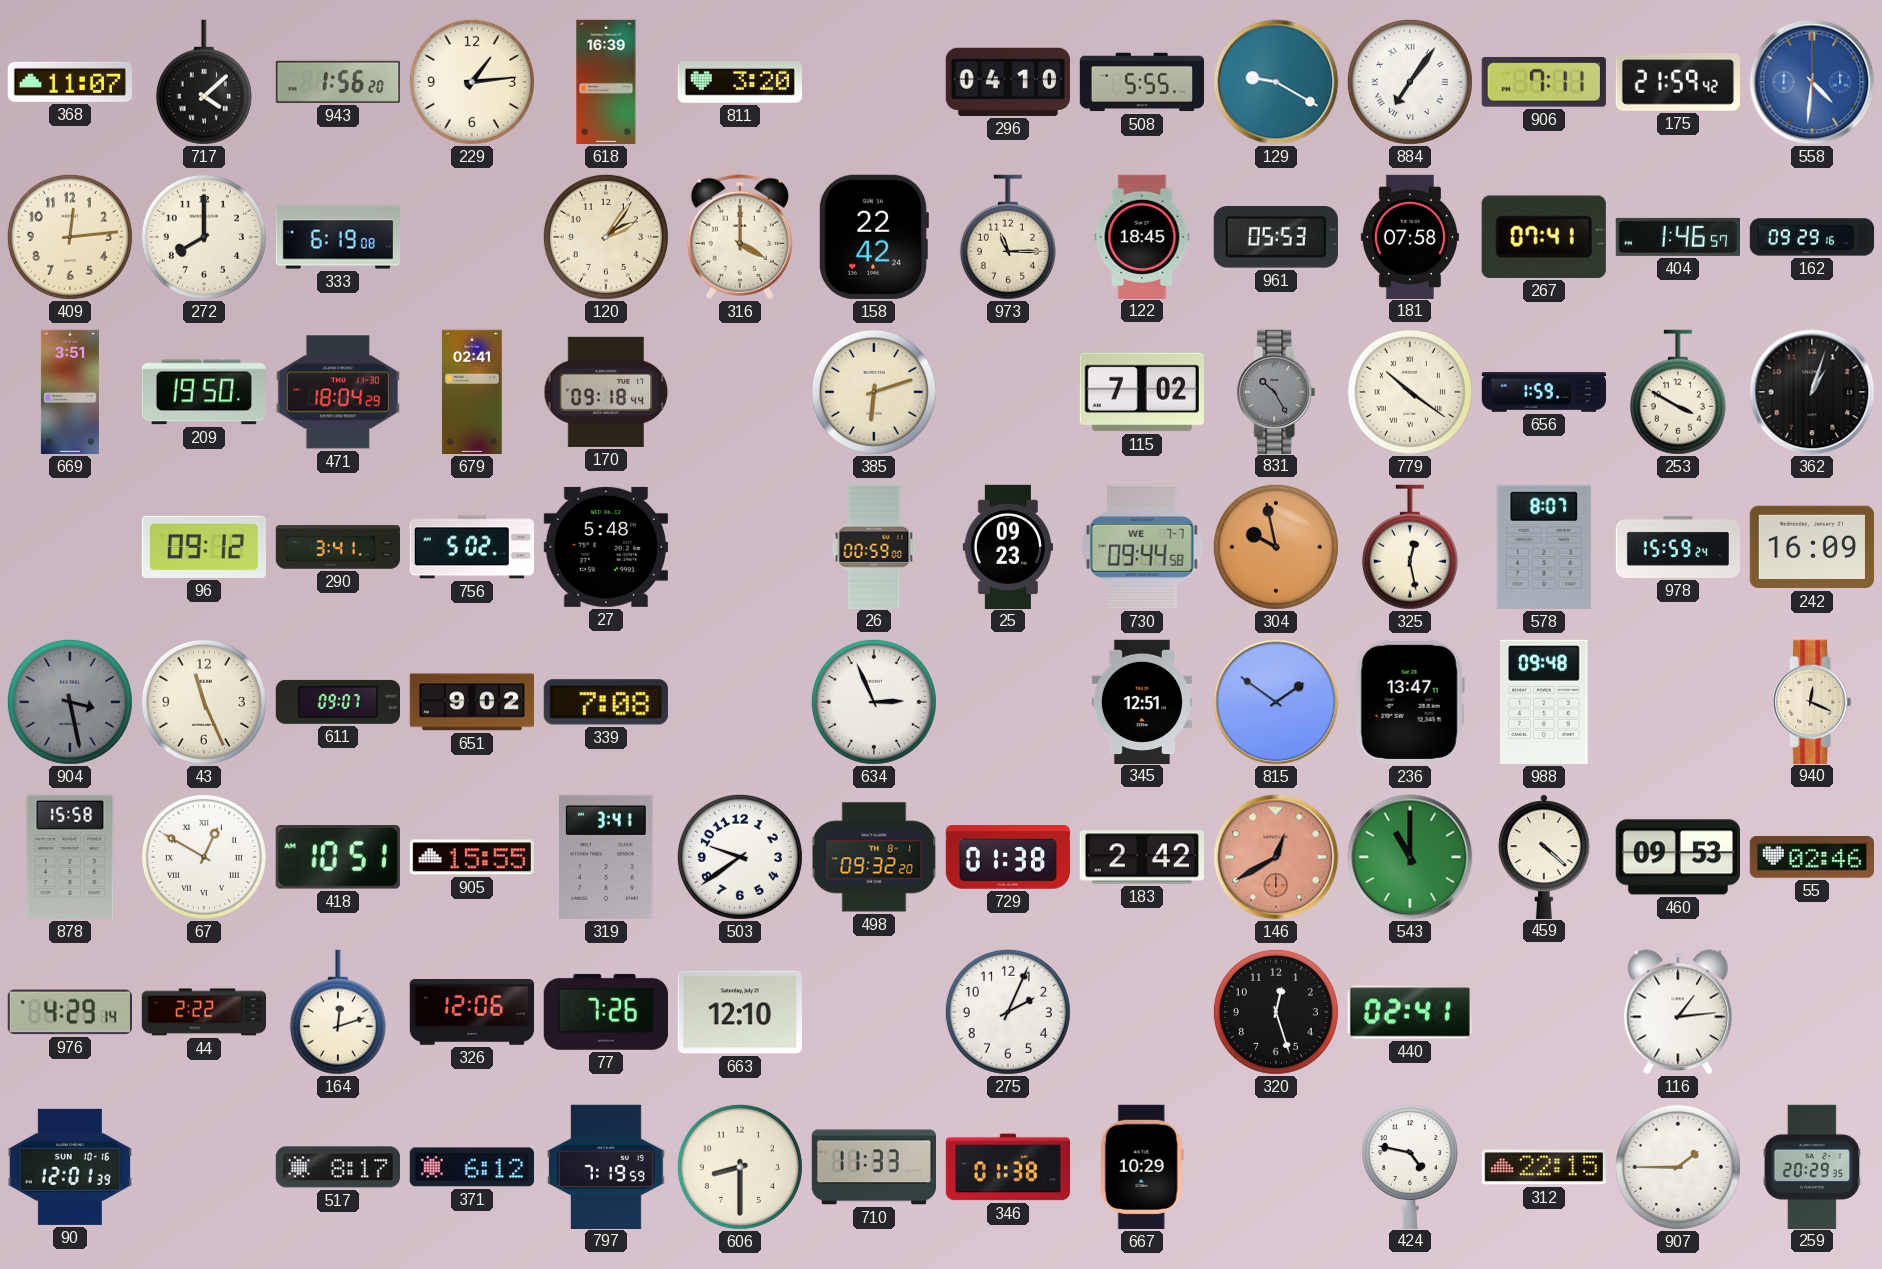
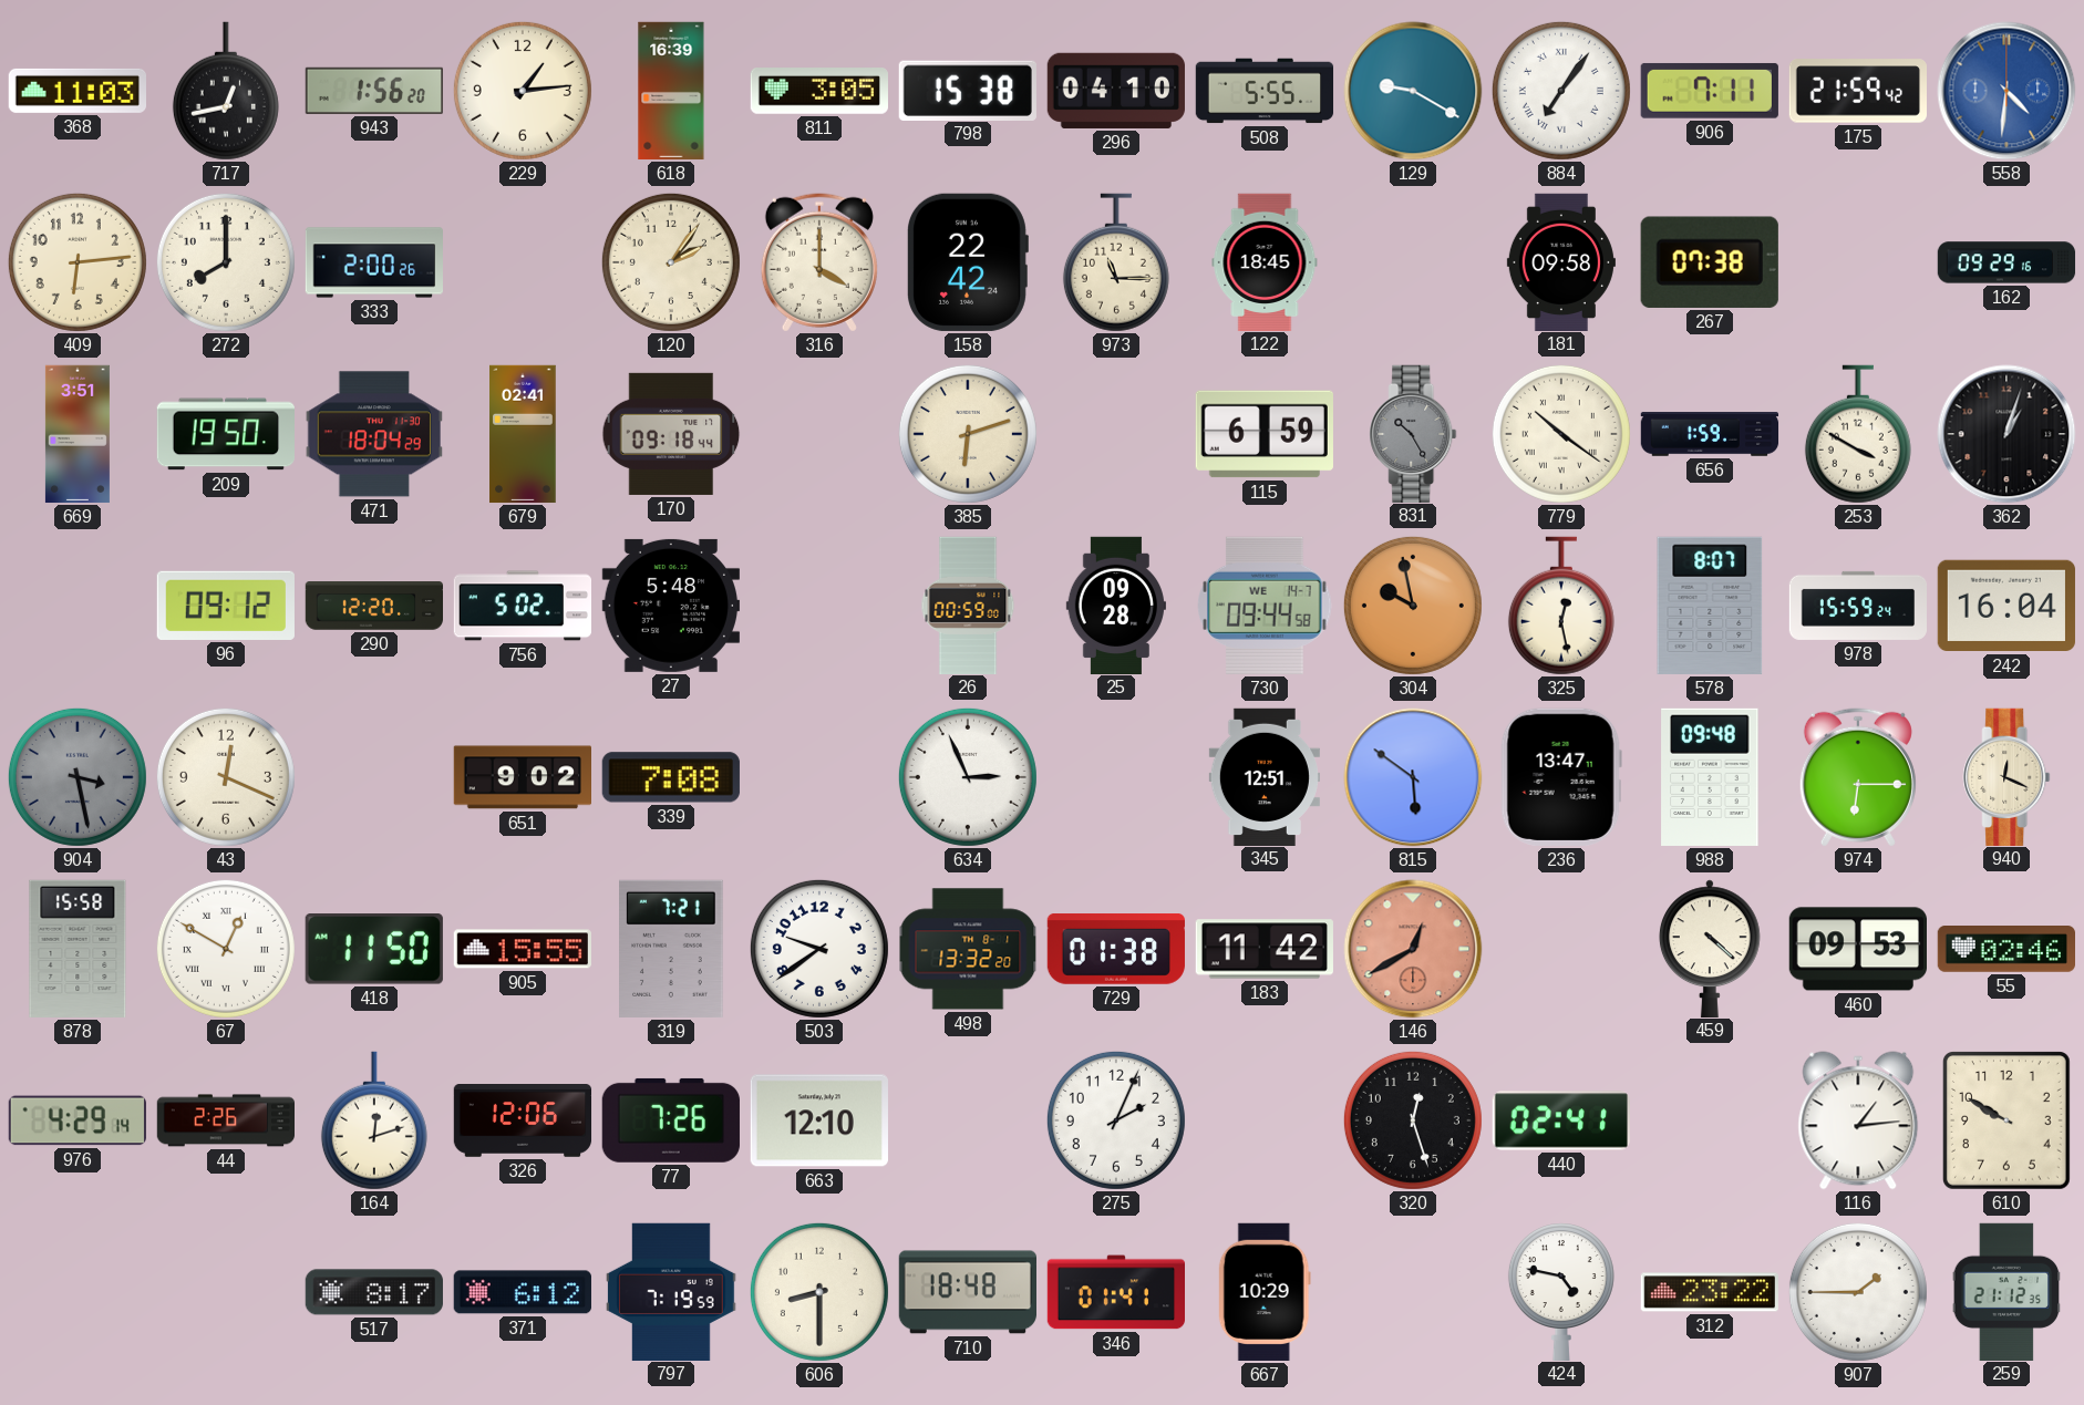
368: 11:07 -> 11:03
717: 4:08 -> 12:43
811: 3:20 -> 3:05
798: none -> 15:38
409: 12:14 -> 6:14
333: 6:19 -> 2:00
961: 05:53 -> none
181: 07:58 -> 09:58
267: 07:41 -> 07:38
404: 1:46 -> none
115: 7:02 -> 6:59
290: 3:41 -> 12:20
25: 09:23 -> 09:28
730 date: WE 7-7 -> WE 14-7
242: 16:09 -> 16:04
43: 11:26 -> 12:19
611: 09:07 -> none
815: 1:51 -> 5:51
974: none -> 6:15
418: 10:51 -> 11:50
319: 3:41 -> 7:21
498: 09:32 -> 13:32
183: 2:42 -> 11:42
543: 11:00 -> none
44: 2:22 -> 2:26
610: none -> 9:50
90: 12:01 -> none
710: 11:33 -> 18:48
346: 01:38 -> 01:41
312: 22:15 -> 23:22
259: 20:29 -> 21:12
